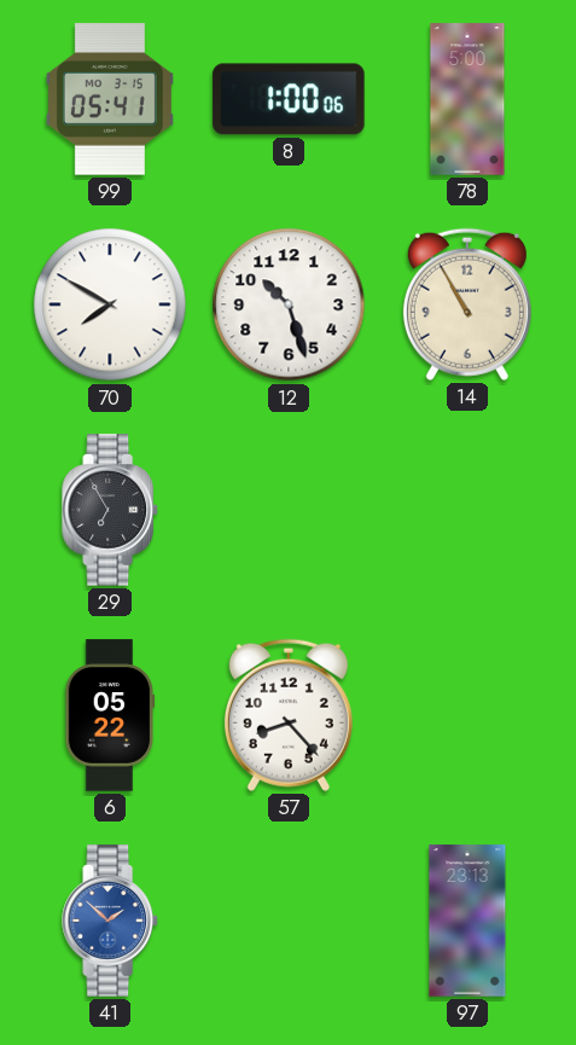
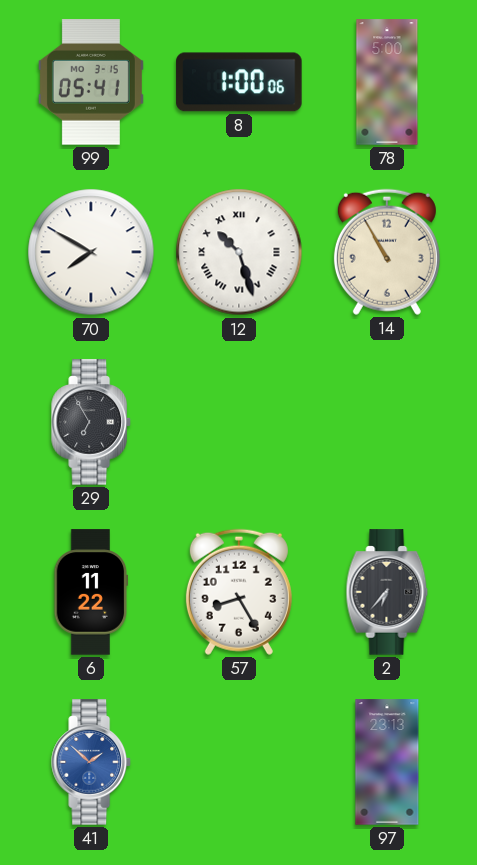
12 numerals: Arabic -> Roman
6: 05:22 -> 11:22
57: 8:23 -> 8:25
2: none -> 6:37
